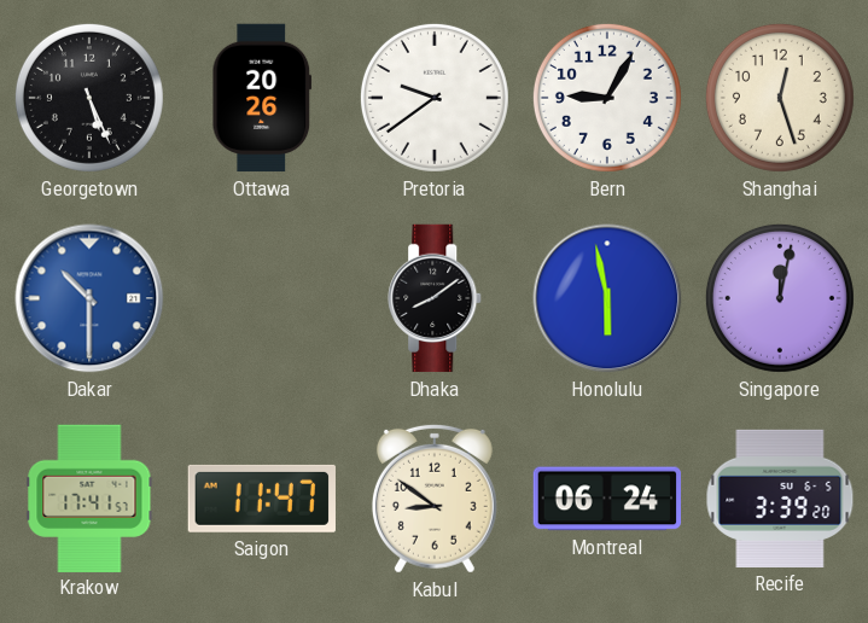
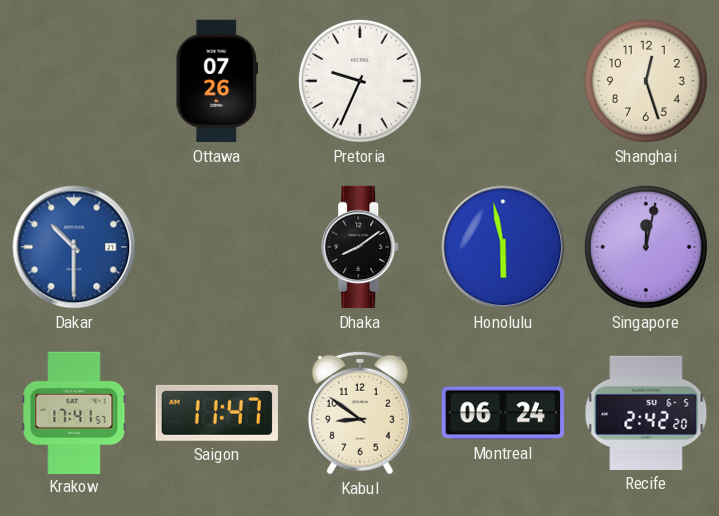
Georgetown: 5:26 -> none
Ottawa: 20:26 -> 07:26
Pretoria: 9:39 -> 9:34
Bern: 9:05 -> none
Recife: 3:39 -> 2:42
